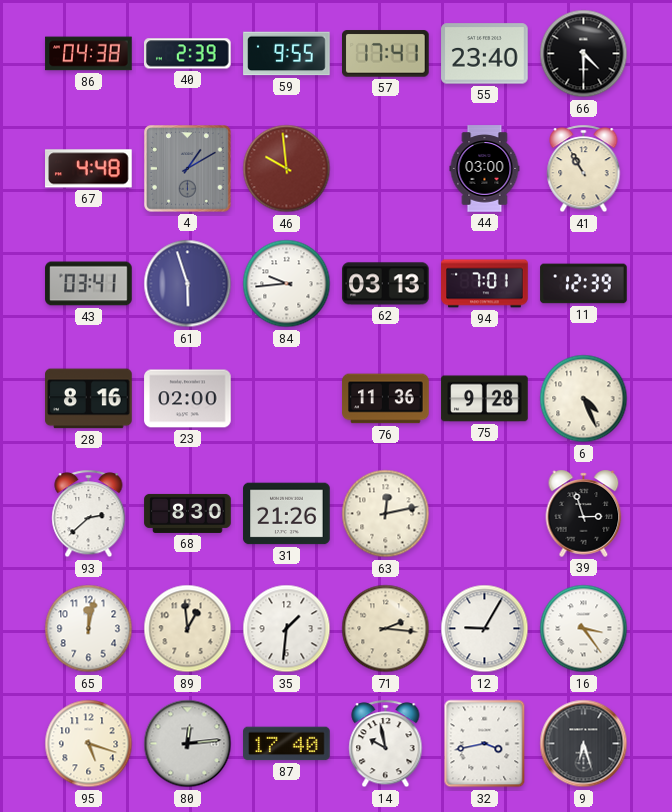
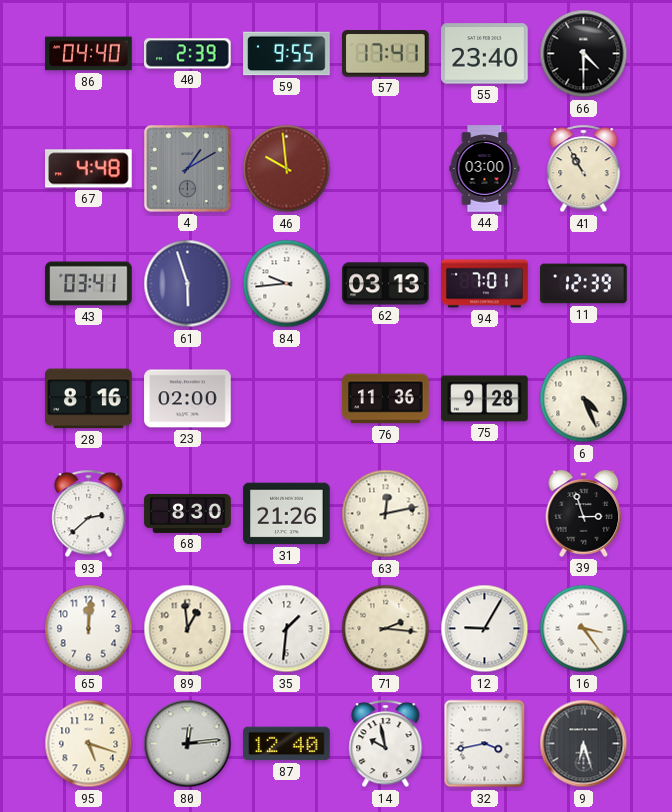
86: 04:38 -> 04:40
65: 12:02 -> 12:01
87: 17:40 -> 12:40
